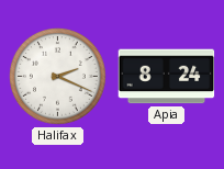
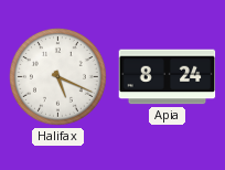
Halifax: 2:19 -> 5:19
